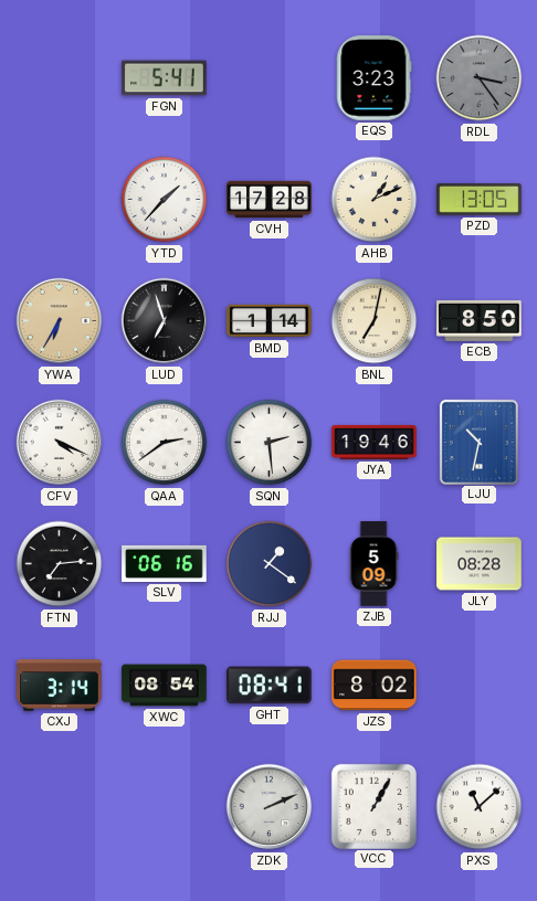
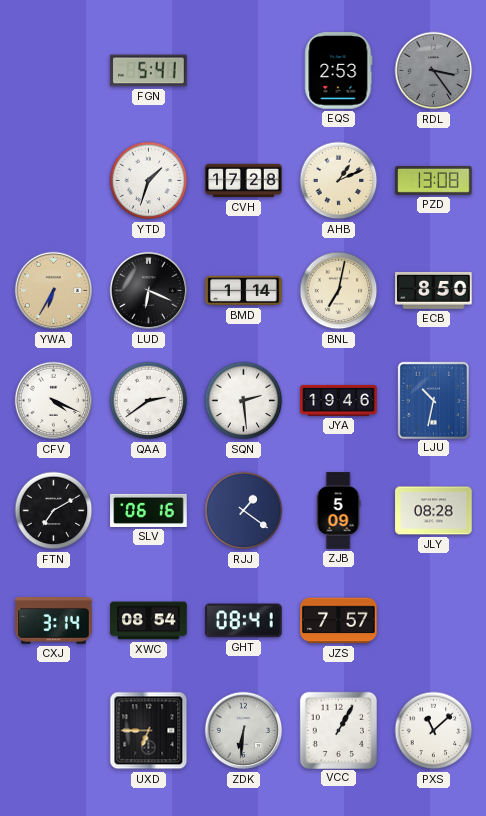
EQS: 3:23 -> 2:53
YTD: 1:37 -> 1:33
PZD: 13:05 -> 13:08
LUD: 6:57 -> 6:19
FTN: 7:14 -> 7:10
JZS: 8:02 -> 7:57
UXD: none -> 6:45
ZDK: 2:11 -> 6:31
